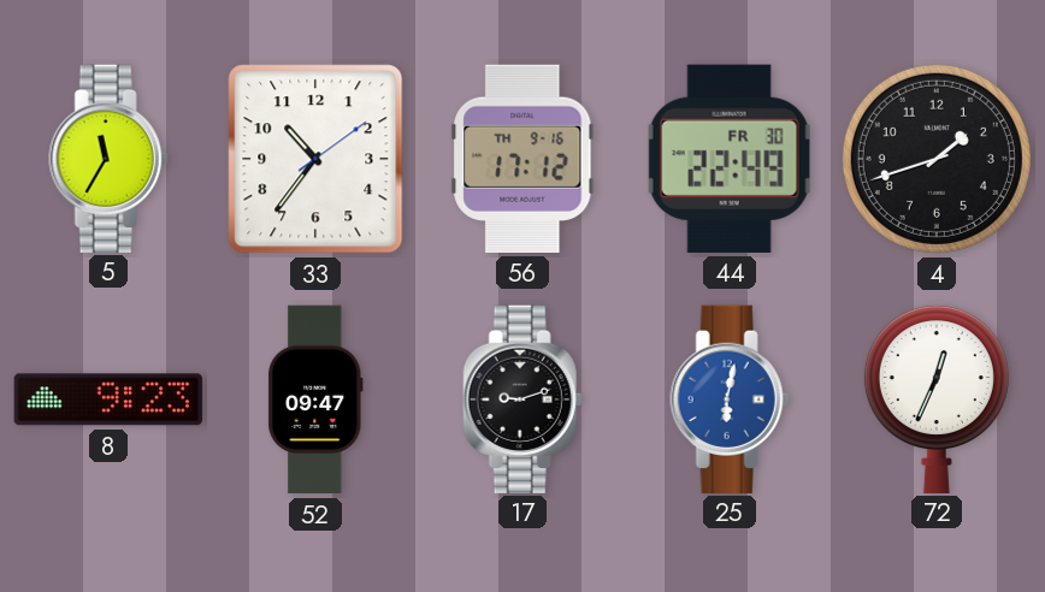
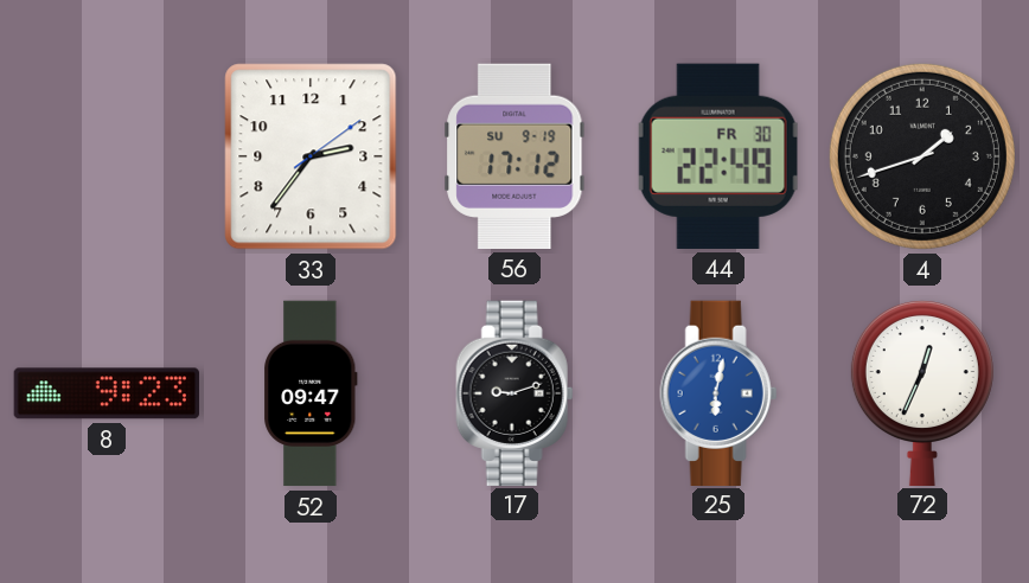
5: 11:35 -> none
33: 10:36 -> 2:36
56 date: TH 9-16 -> SU 9-19
